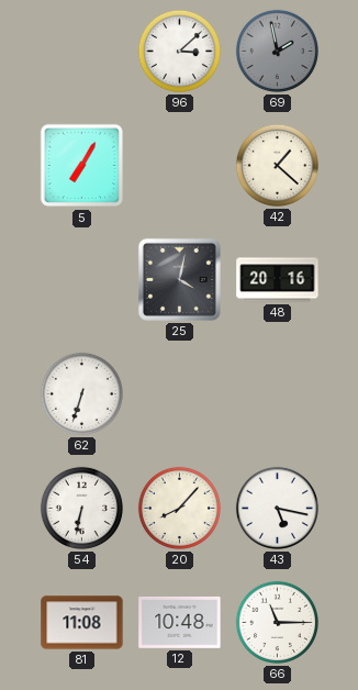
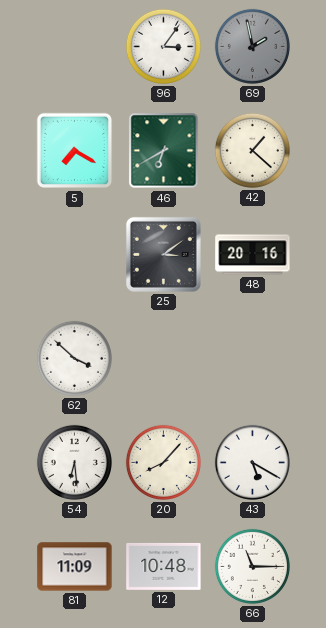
96: 3:08 -> 3:06
5: 7:05 -> 7:20
46: none -> 6:40
25: 4:02 -> 3:09
62: 6:33 -> 3:52
54: 6:32 -> 6:29
43: 5:17 -> 5:20
81: 11:08 -> 11:09
